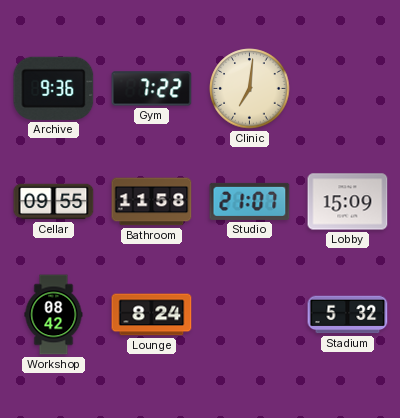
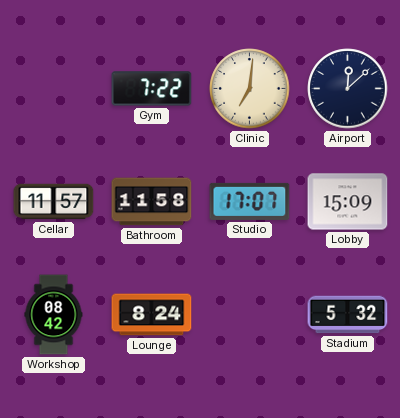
Archive: 9:36 -> none
Airport: none -> 12:08
Cellar: 09:55 -> 11:57
Studio: 21:07 -> 17:07
